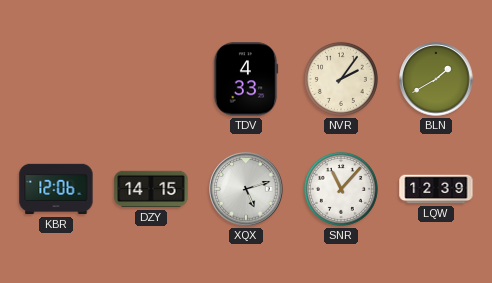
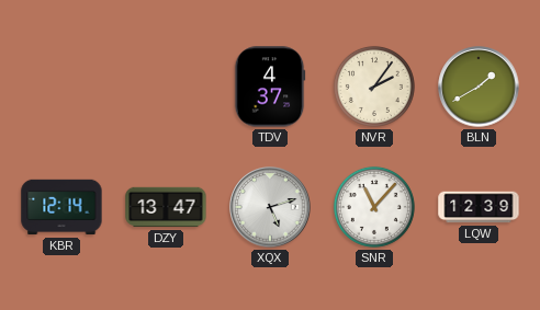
TDV: 4:33 -> 4:37
KBR: 12:06 -> 12:14
DZY: 14:15 -> 13:47
